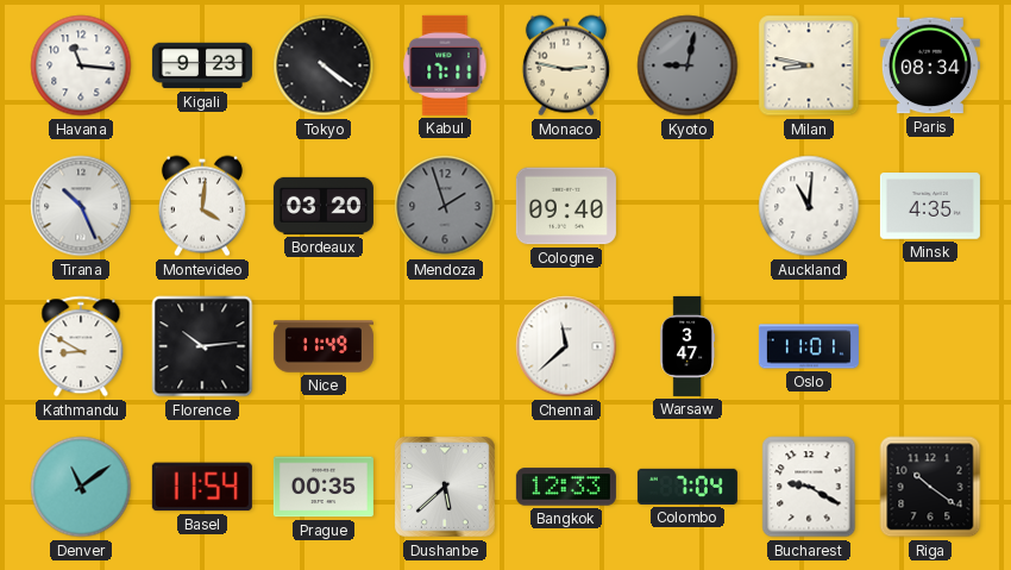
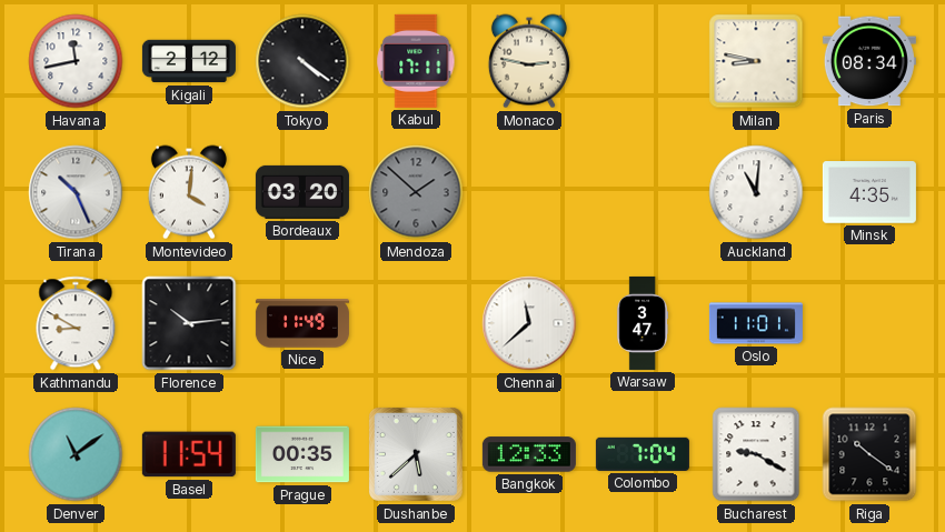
Havana: 11:16 -> 11:43
Kigali: 9:23 -> 2:12
Kyoto: 9:02 -> none
Mendoza: 1:57 -> 1:52
Cologne: 09:40 -> none
